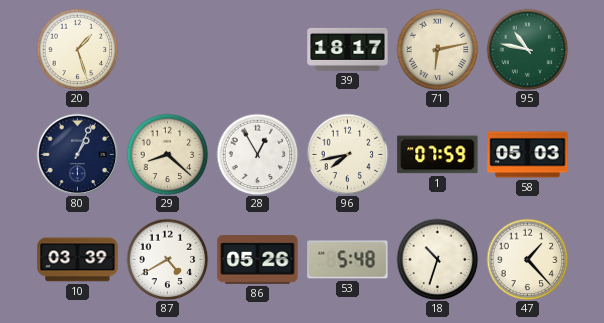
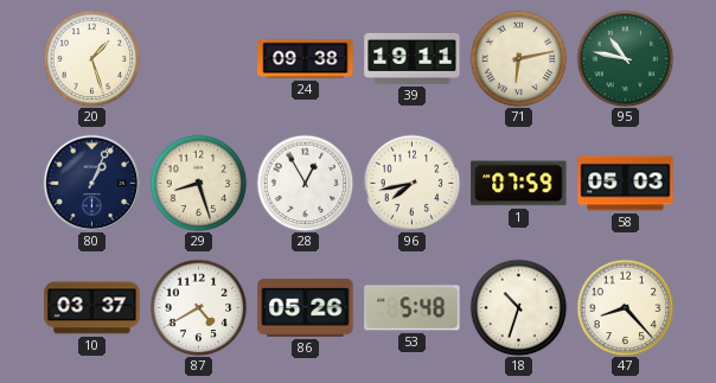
24: none -> 09:38
39: 18:17 -> 19:11
29: 8:22 -> 8:27
10: 03:39 -> 03:37
47: 1:23 -> 8:23
